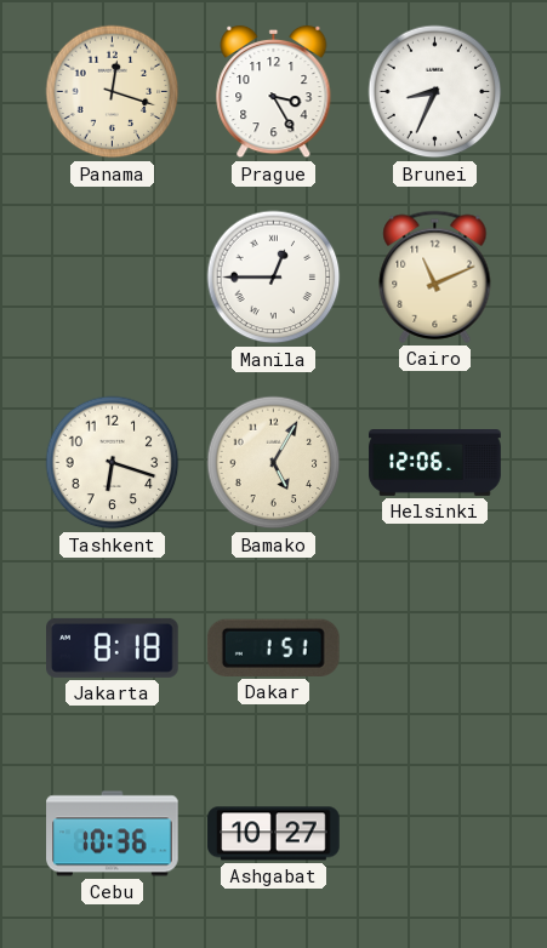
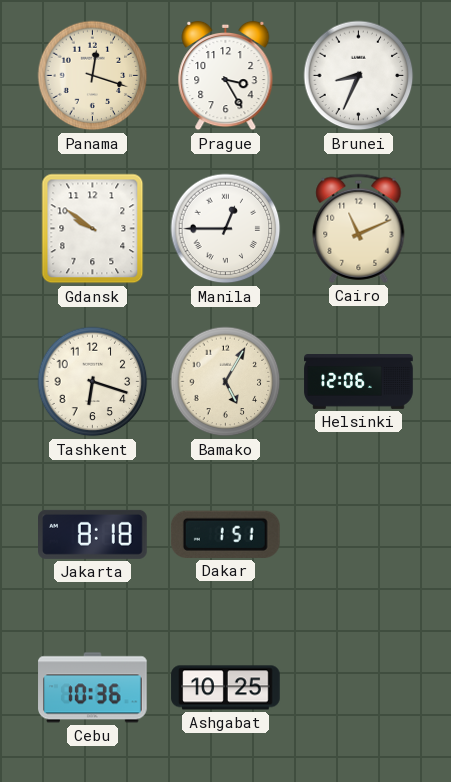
Gdansk: none -> 9:51
Ashgabat: 10:27 -> 10:25
